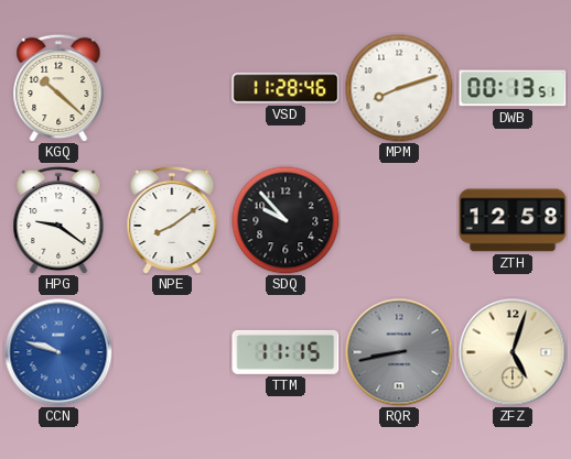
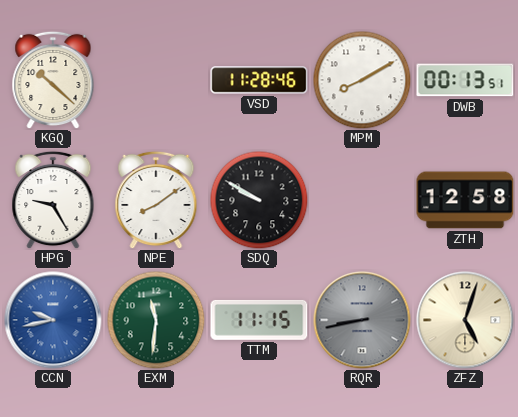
MPM: 8:12 -> 8:10
HPG: 9:21 -> 9:25
SDQ: 9:53 -> 9:50
CCN: 9:48 -> 9:43
EXM: none -> 11:31
